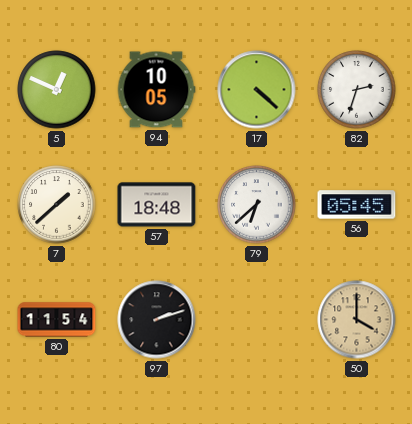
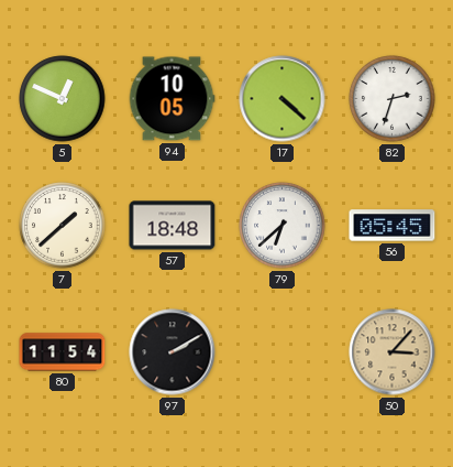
97: 2:12 -> 2:10
50: 4:00 -> 3:07
